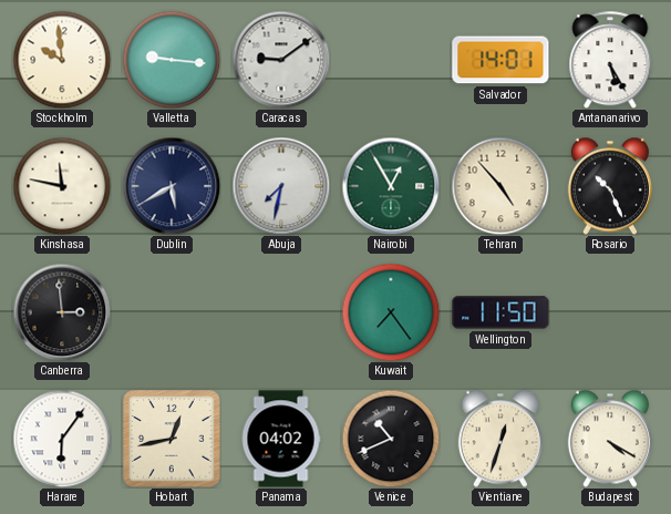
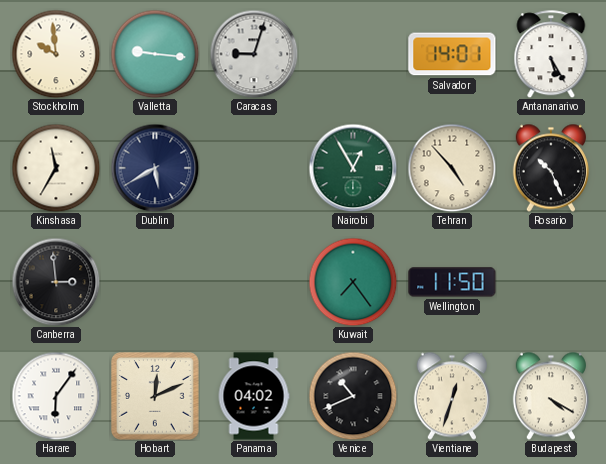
Caracas: 9:09 -> 9:03
Kinshasa: 11:47 -> 11:35
Abuja: 7:32 -> none
Hobart: 12:43 -> 12:11
